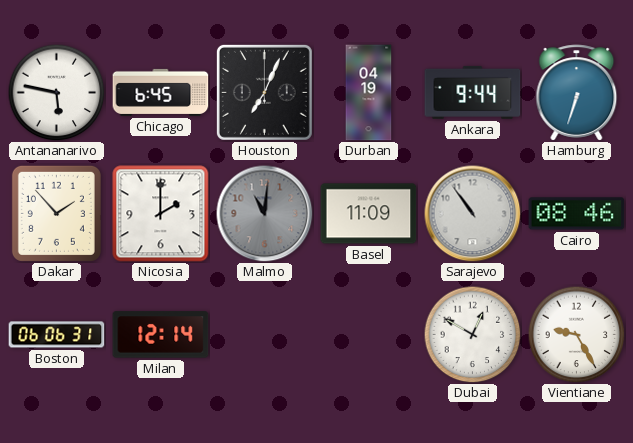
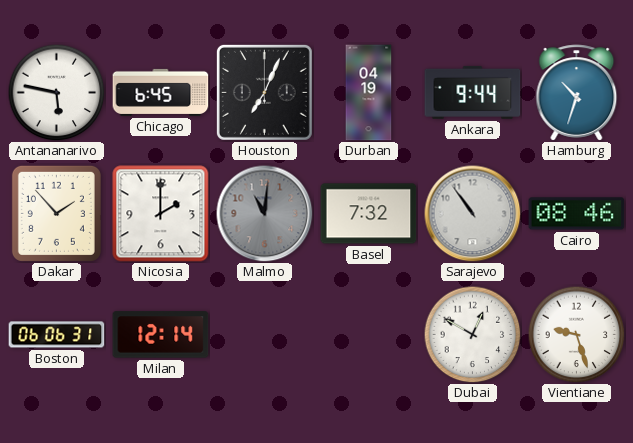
Hamburg: 6:33 -> 10:33
Basel: 11:09 -> 7:32
Vientiane: 9:25 -> 9:27
